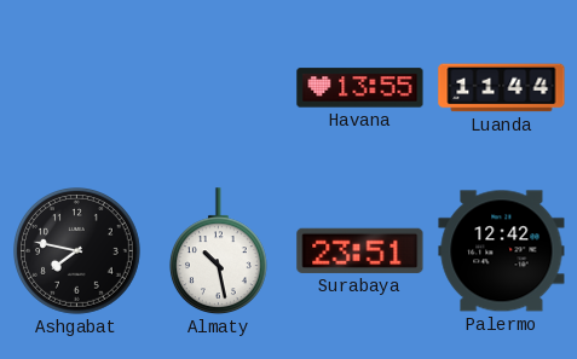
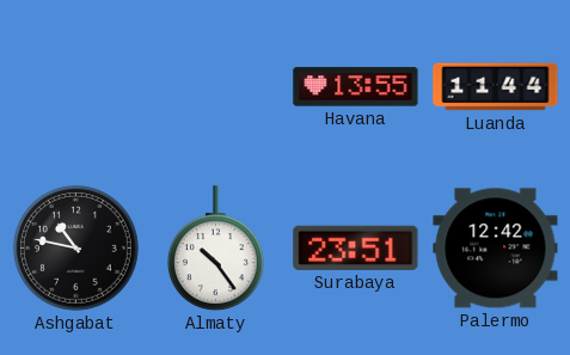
Ashgabat: 7:47 -> 10:47
Almaty: 10:28 -> 10:24
